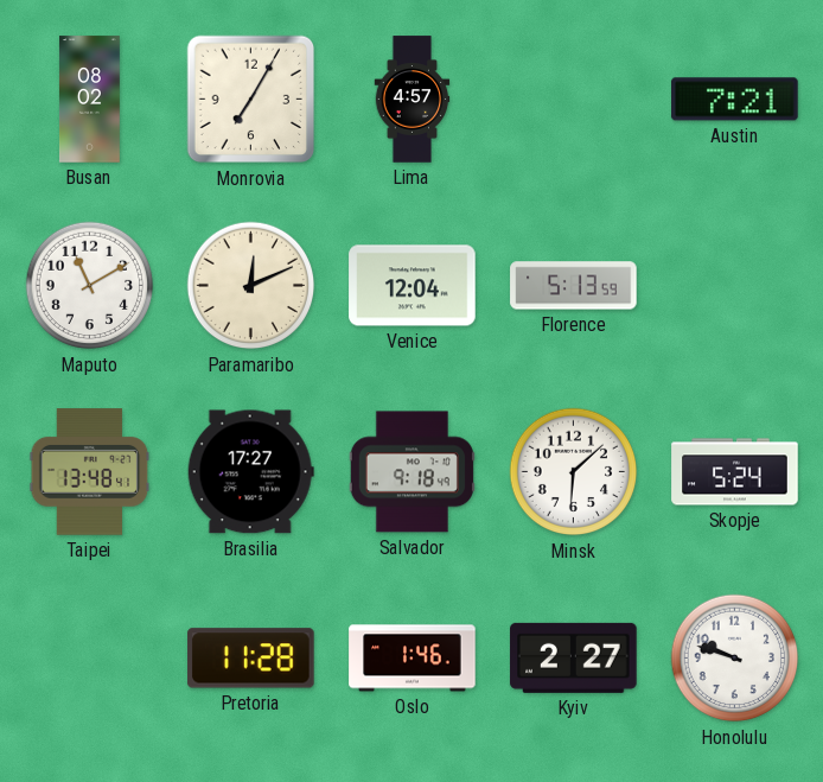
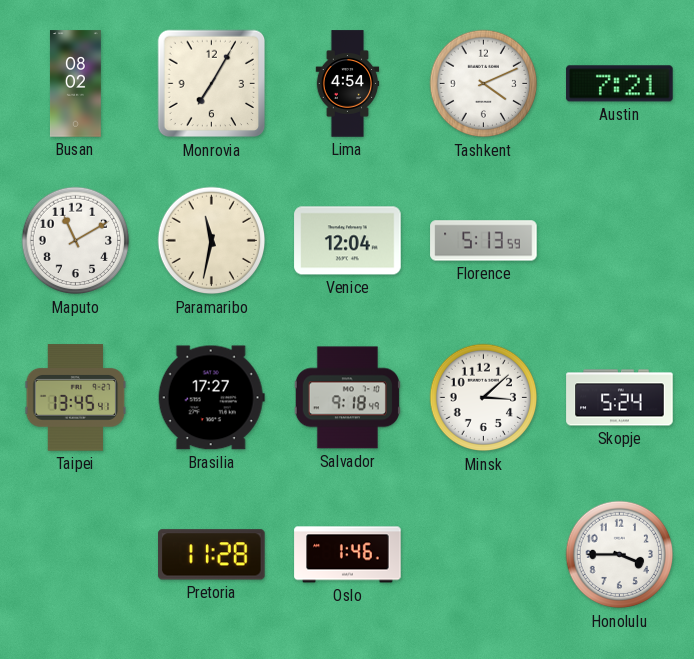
Lima: 4:57 -> 4:54
Tashkent: none -> 4:11
Paramaribo: 12:11 -> 11:32
Taipei: 13:48 -> 13:45
Minsk: 6:08 -> 3:08
Kyiv: 2:27 -> none
Honolulu: 9:48 -> 3:45
